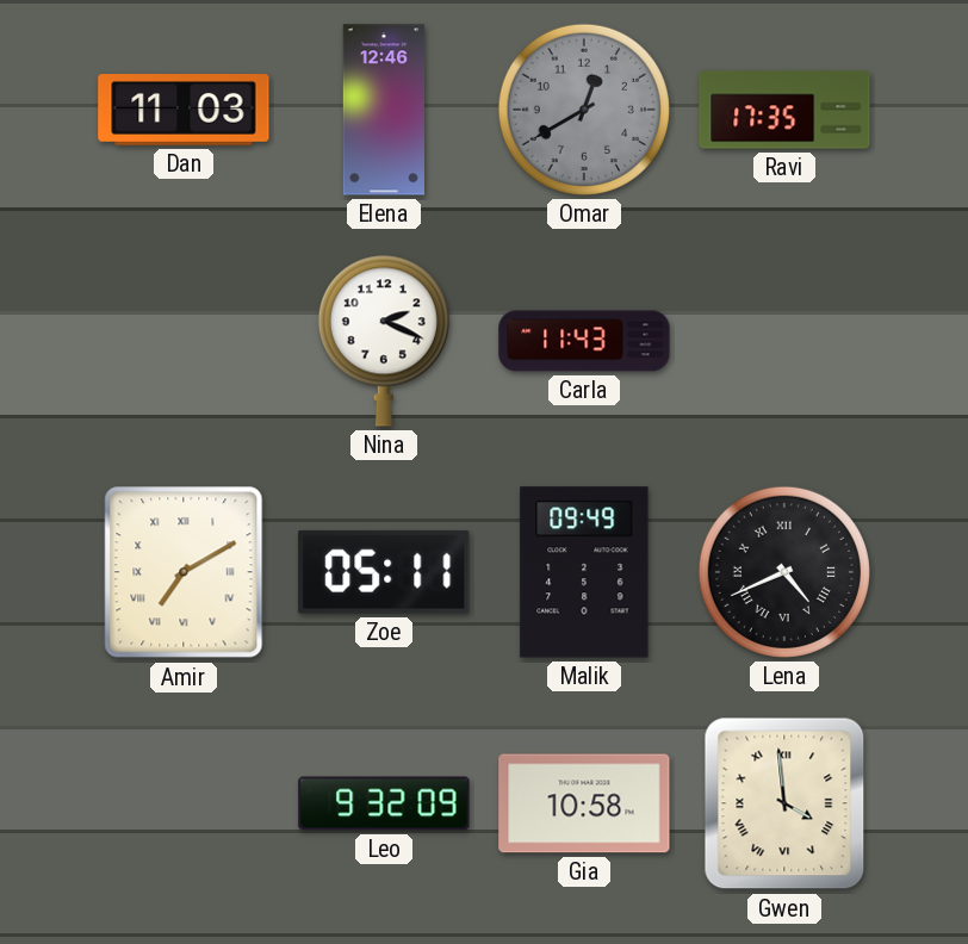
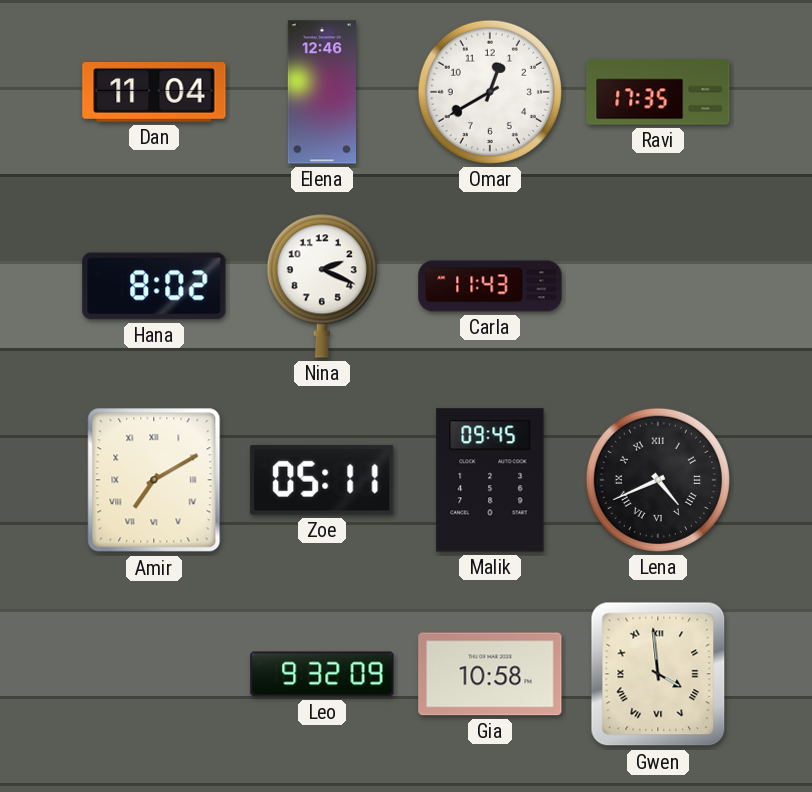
Dan: 11:03 -> 11:04
Omar dial: grey -> white
Hana: none -> 8:02
Malik: 09:49 -> 09:45
